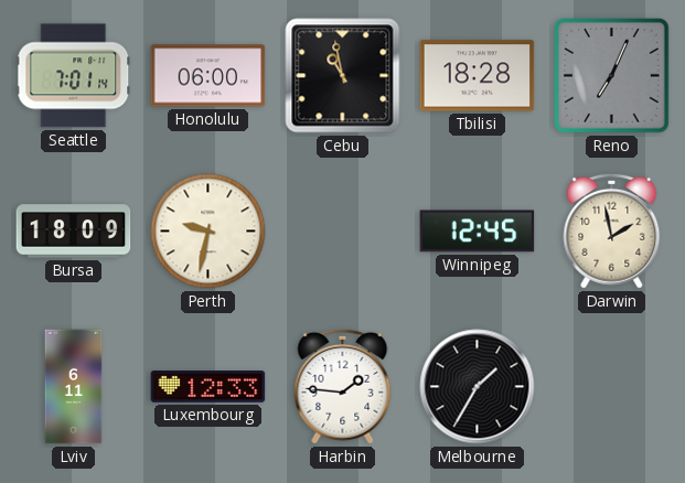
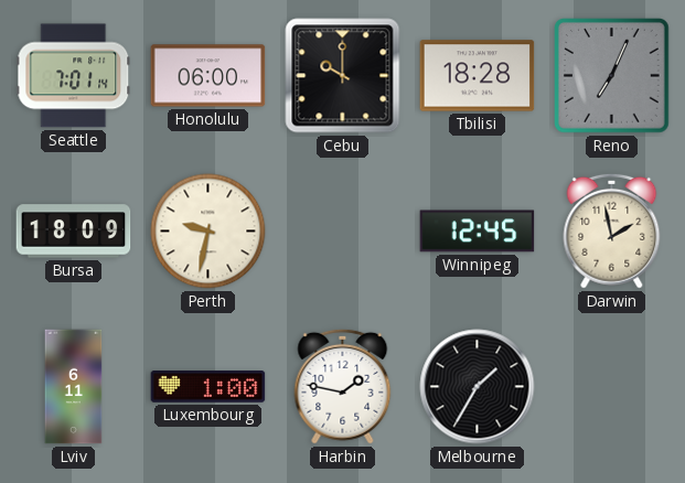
Cebu: 10:58 -> 10:00
Luxembourg: 12:33 -> 1:00
Harbin: 1:46 -> 1:47
